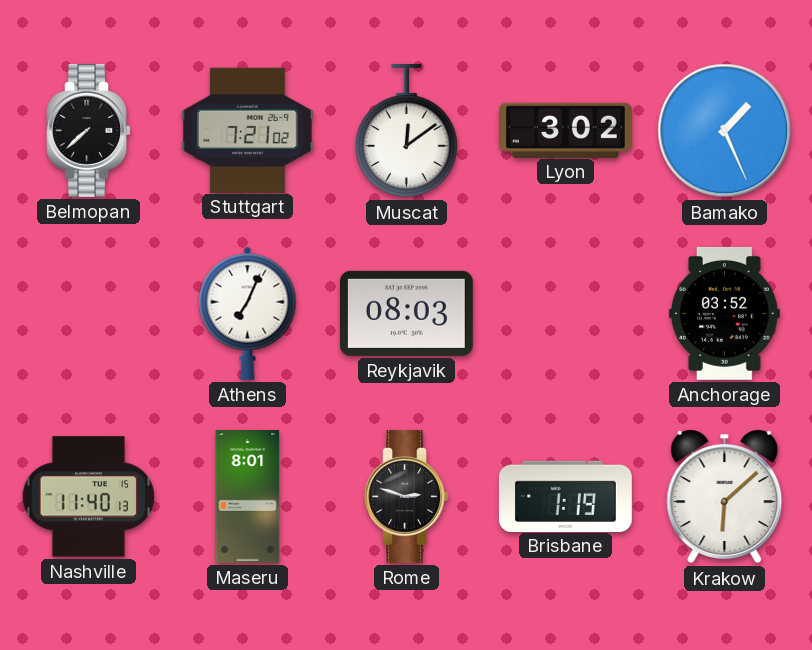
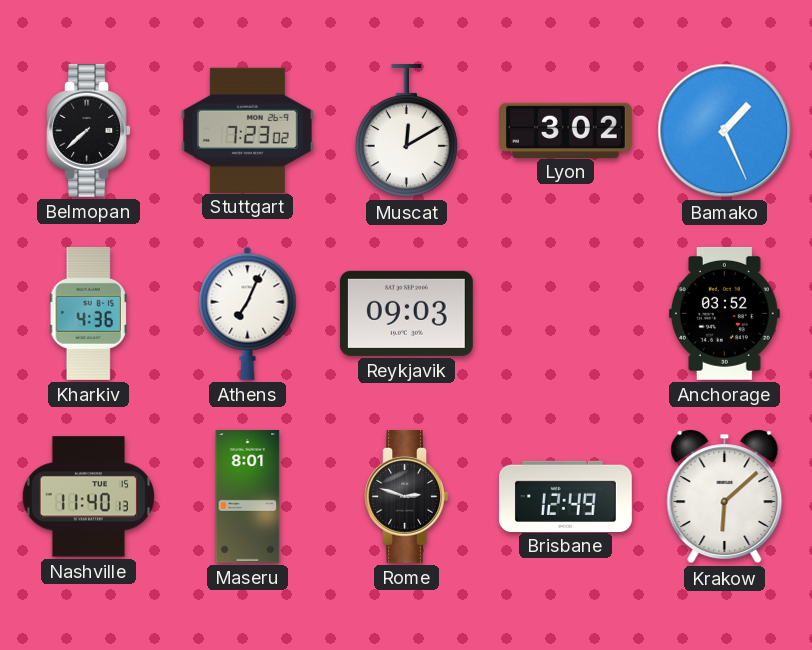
Stuttgart: 7:21 -> 7:23
Muscat: 12:09 -> 12:10
Kharkiv: none -> 4:36
Reykjavik: 08:03 -> 09:03
Brisbane: 1:19 -> 12:49
